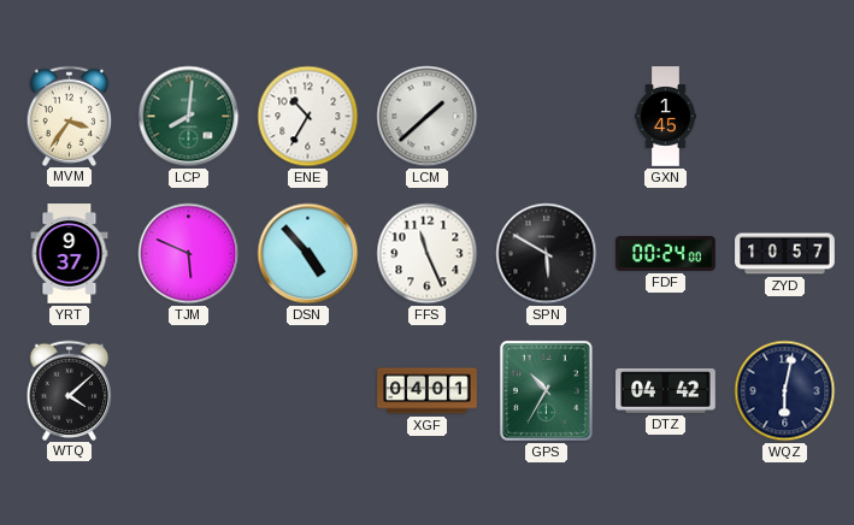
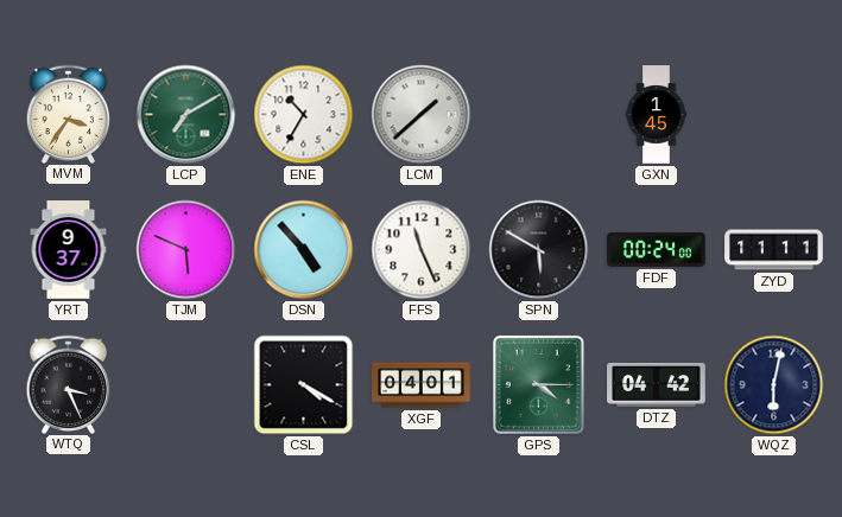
LCP: 8:01 -> 7:10
ZYD: 10:57 -> 11:11
WTQ: 4:08 -> 3:26
CSL: none -> 4:20
GPS: 10:35 -> 4:15
